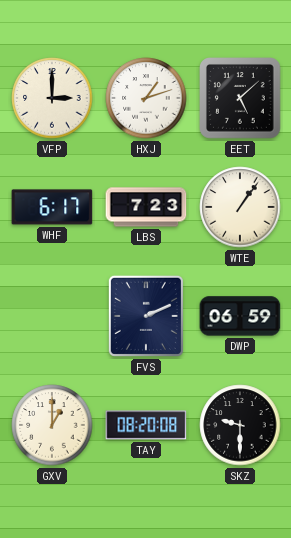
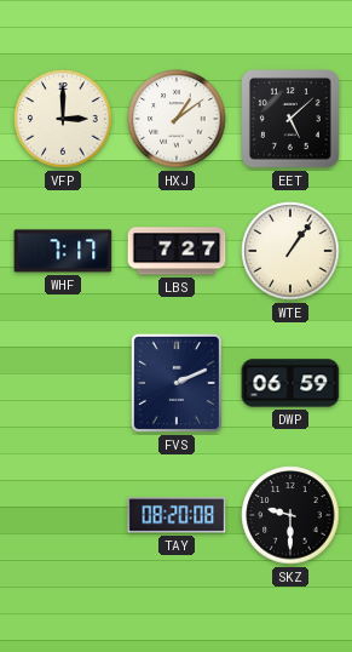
HXJ: 1:12 -> 1:09
WHF: 6:17 -> 7:17
LBS: 7:23 -> 7:27
GXV: 1:00 -> none
